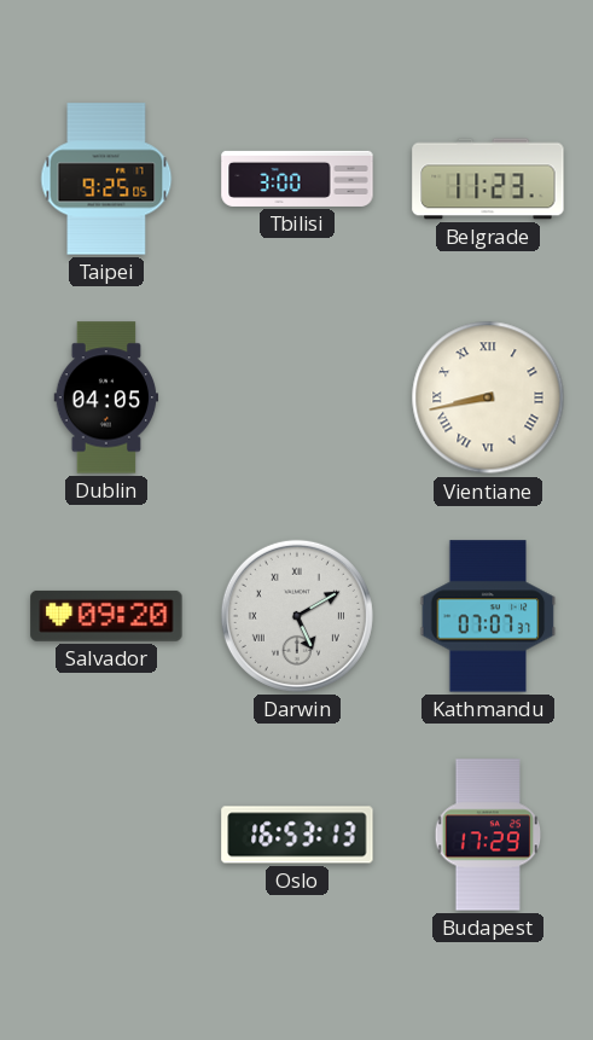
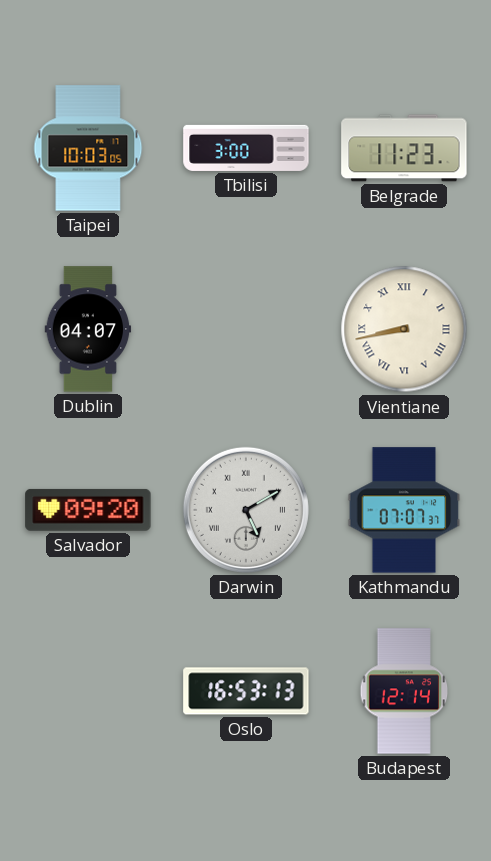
Taipei: 9:25 -> 10:03
Dublin: 04:05 -> 04:07
Budapest: 17:29 -> 12:14
